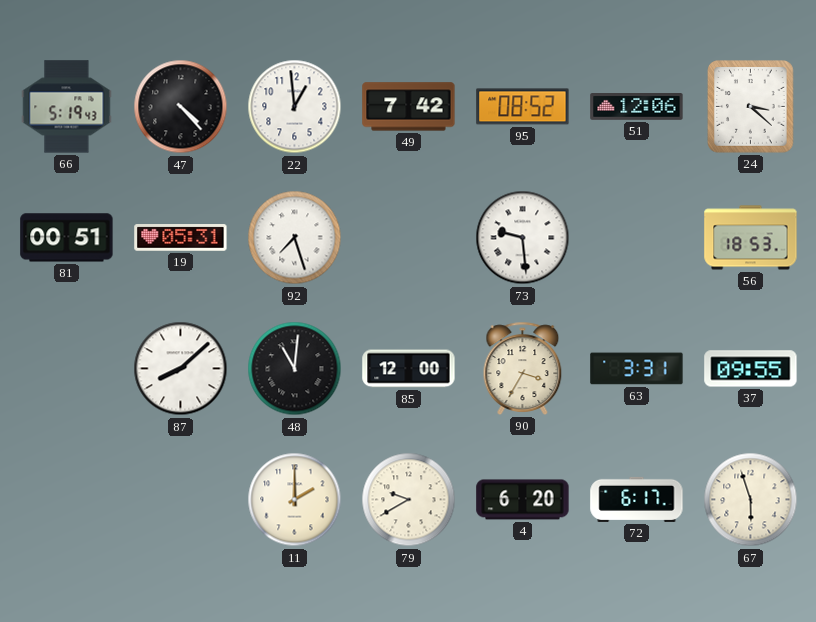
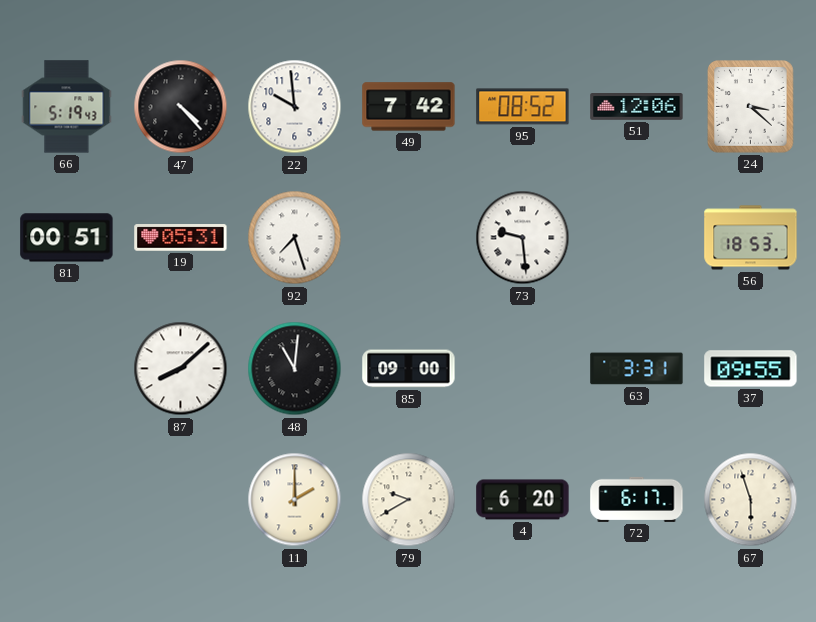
22: 12:59 -> 9:59
85: 12:00 -> 09:00
90: 3:35 -> none
